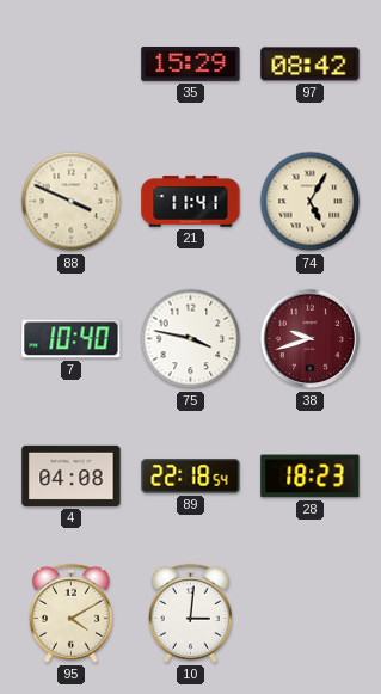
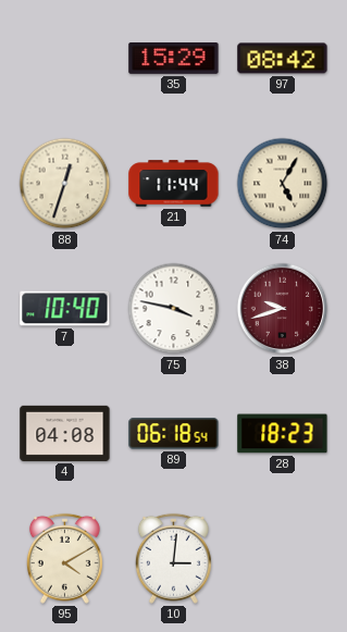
88: 3:49 -> 12:33
21: 11:41 -> 11:44
89: 22:18 -> 06:18
